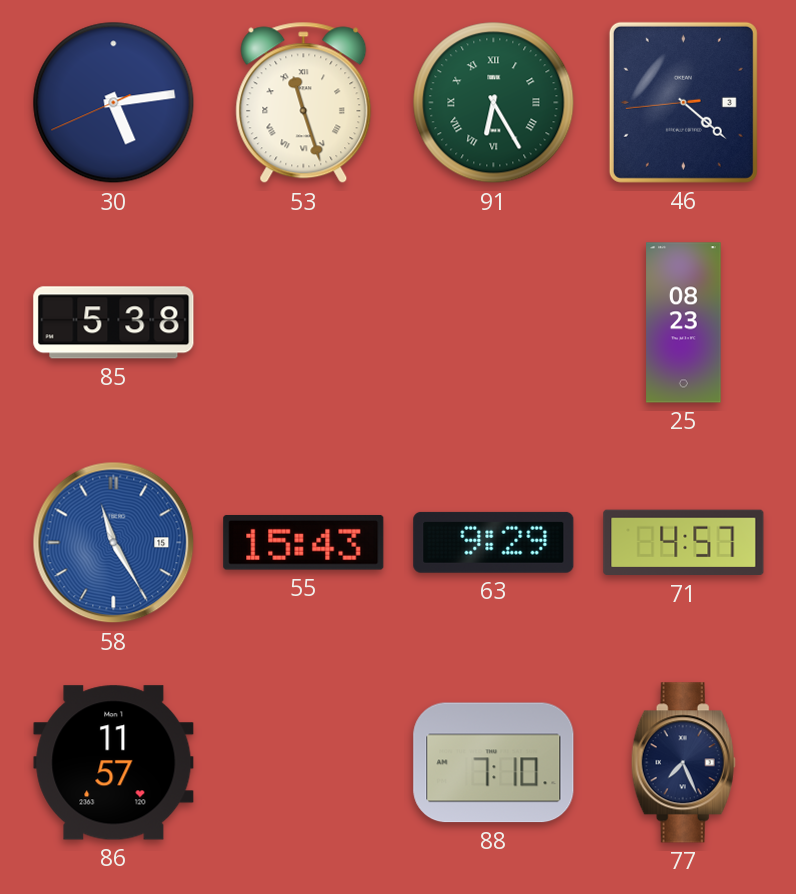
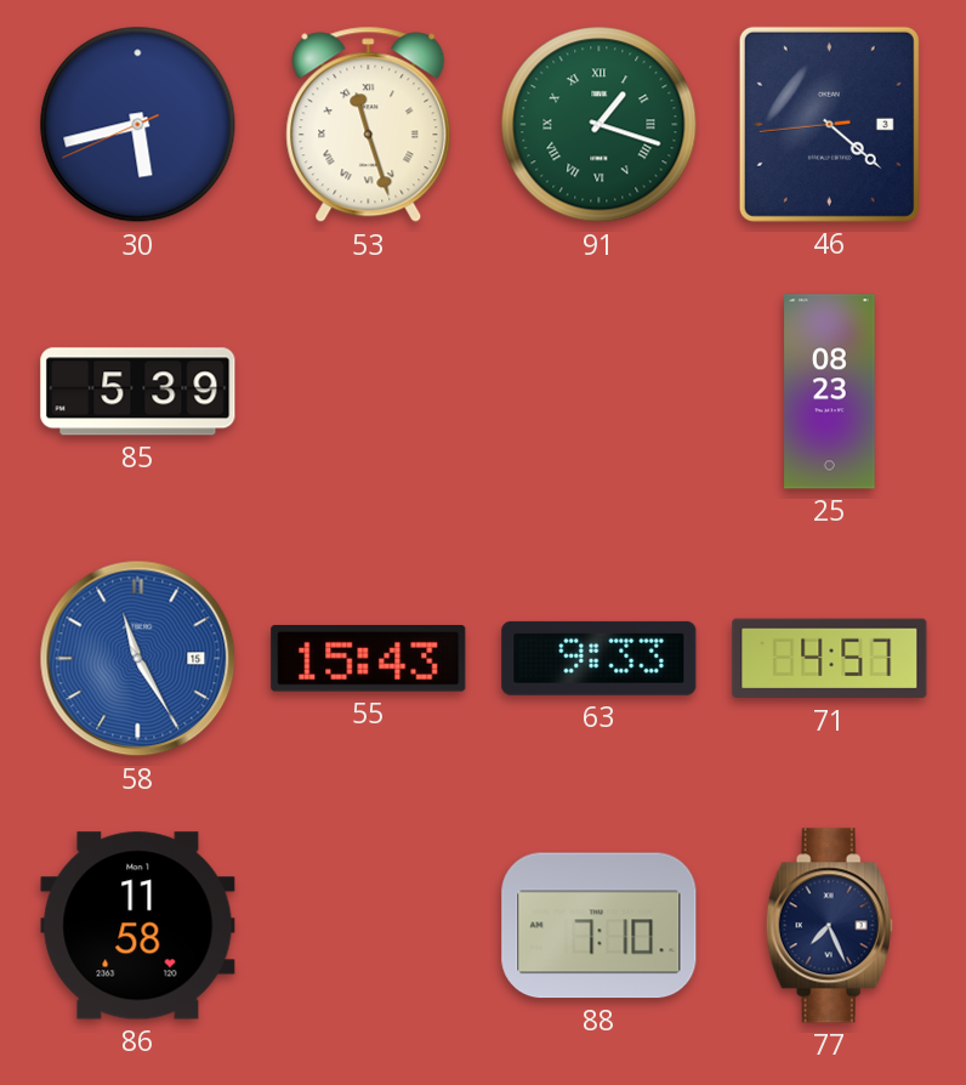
30: 5:13 -> 5:42
91: 6:25 -> 1:18
85: 5:38 -> 5:39
63: 9:29 -> 9:33
86: 11:57 -> 11:58
